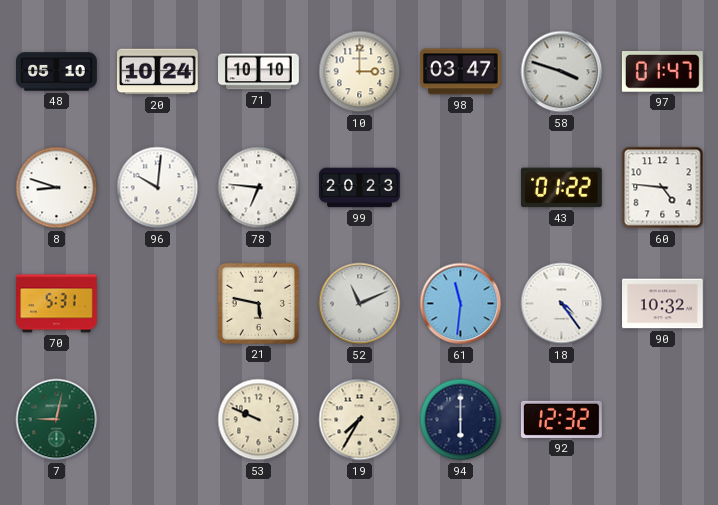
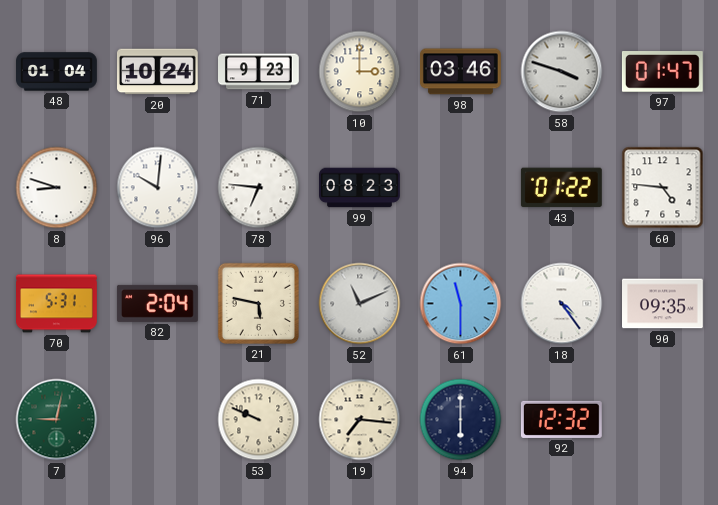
48: 05:10 -> 01:04
71: 10:10 -> 9:23
98: 03:47 -> 03:46
99: 20:23 -> 08:23
82: none -> 2:04
61: 11:31 -> 11:30
90: 10:32 -> 09:35
19: 7:35 -> 7:16
